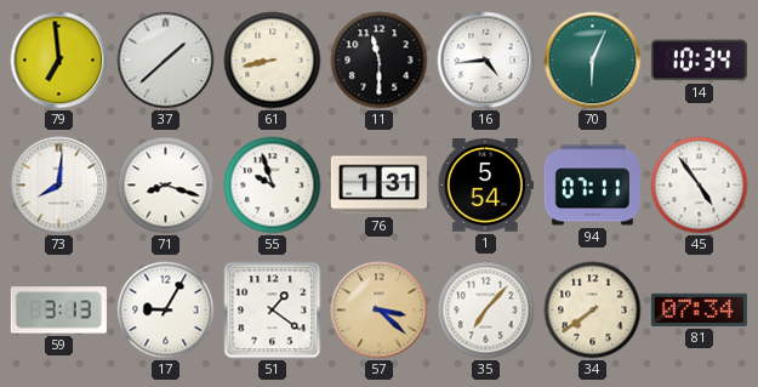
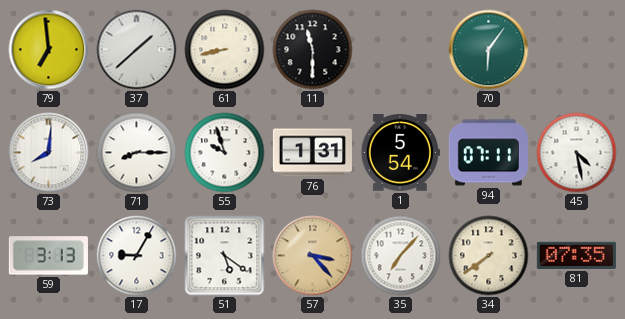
16: 4:44 -> none
70: 6:04 -> 6:06
14: 10:34 -> none
71: 8:18 -> 8:15
45: 4:54 -> 4:28
51: 1:21 -> 5:21
57: 3:22 -> 3:23
81: 07:34 -> 07:35
